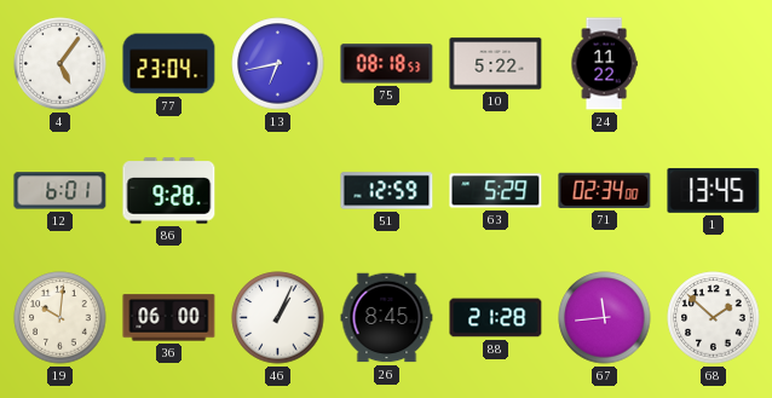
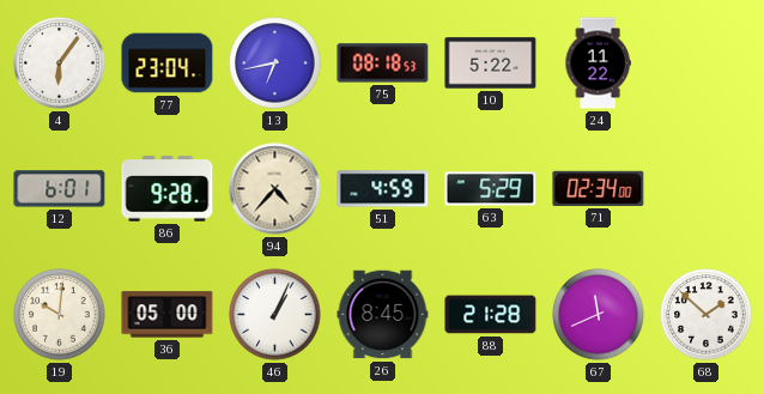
4: 5:06 -> 6:06
94: none -> 4:37
51: 12:59 -> 4:59
1: 13:45 -> none
36: 06:00 -> 05:00
67: 11:44 -> 11:41
